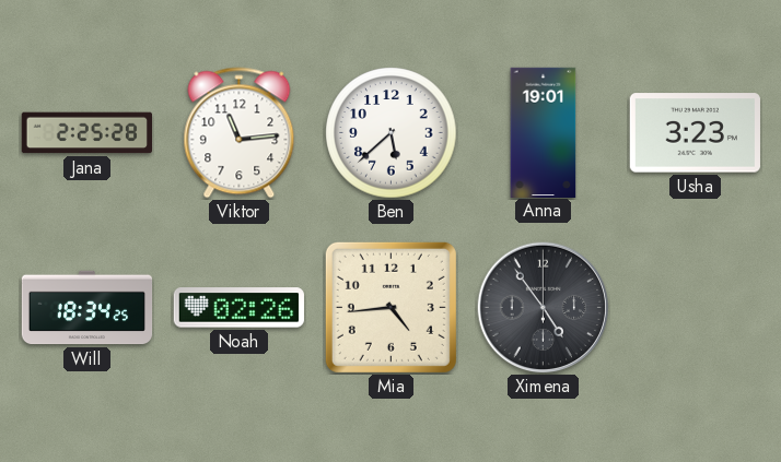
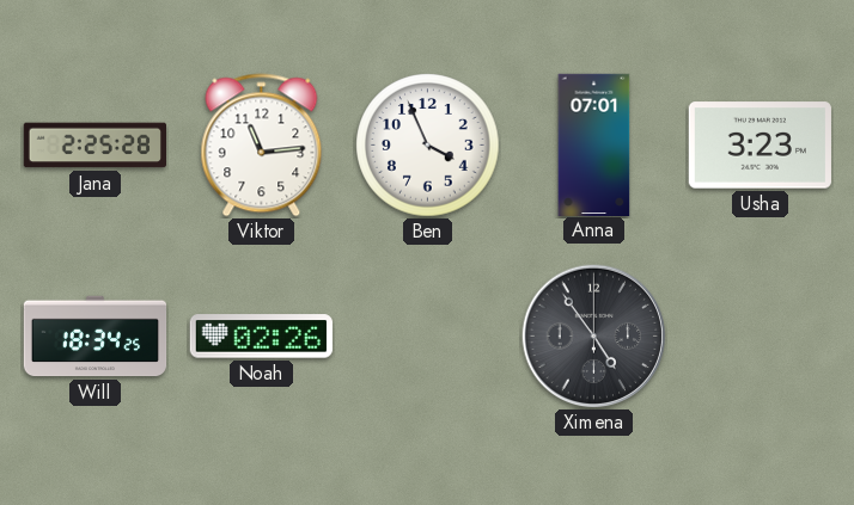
Ben: 5:38 -> 3:56
Anna: 19:01 -> 07:01
Mia: 4:44 -> none
